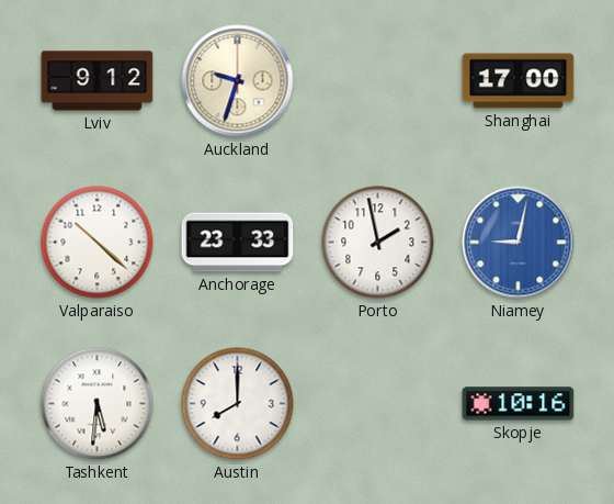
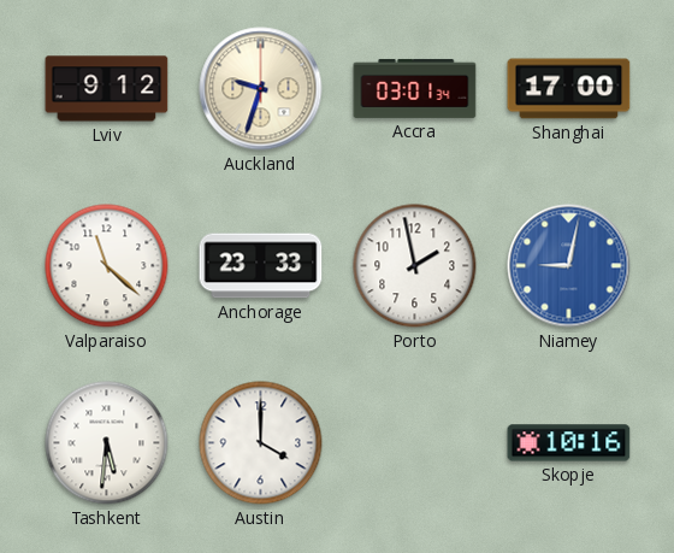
Accra: none -> 03:01
Valparaiso: 10:22 -> 11:22
Austin: 8:00 -> 4:00
